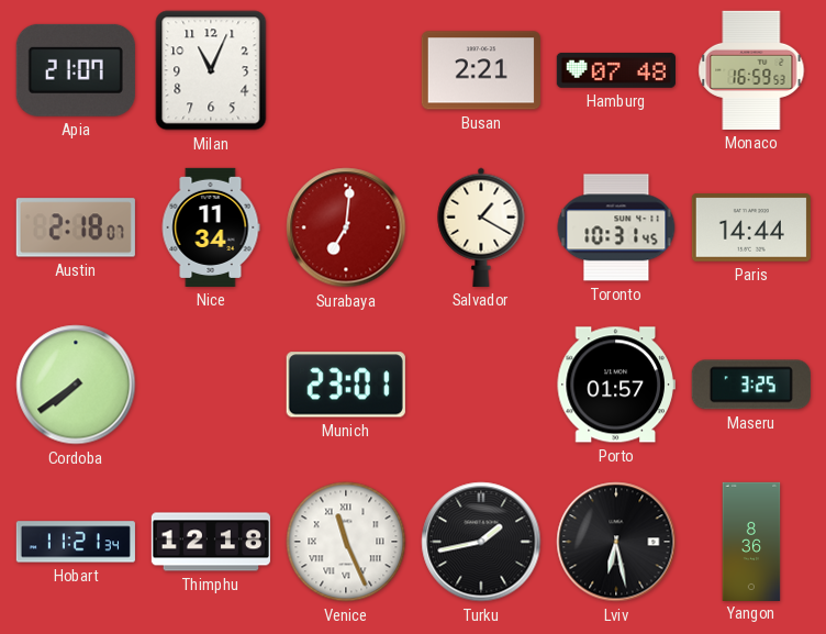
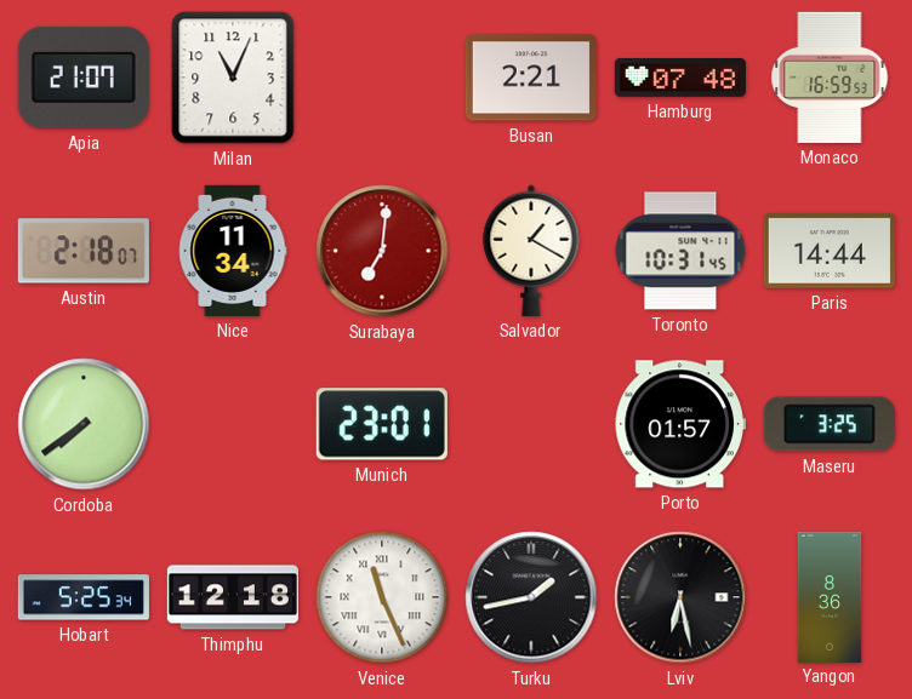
Hobart: 11:21 -> 5:25
